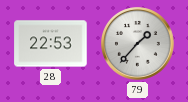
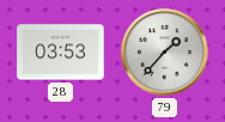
28: 22:53 -> 03:53
